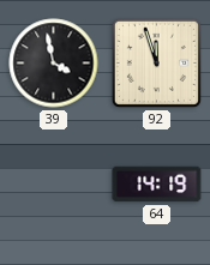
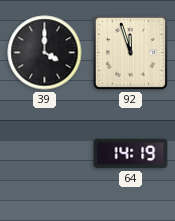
39: 3:58 -> 4:00
